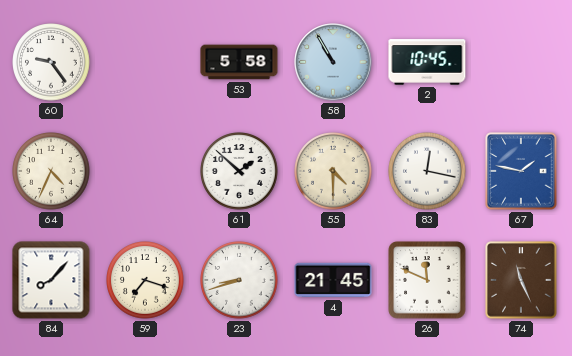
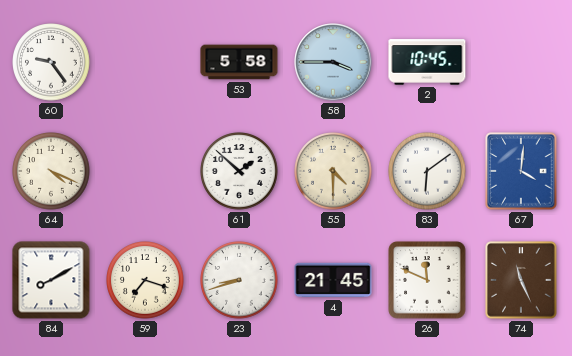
58: 10:55 -> 3:45
64: 4:34 -> 4:19
83: 12:17 -> 6:09
67: 1:47 -> 4:01
84: 8:07 -> 8:10
